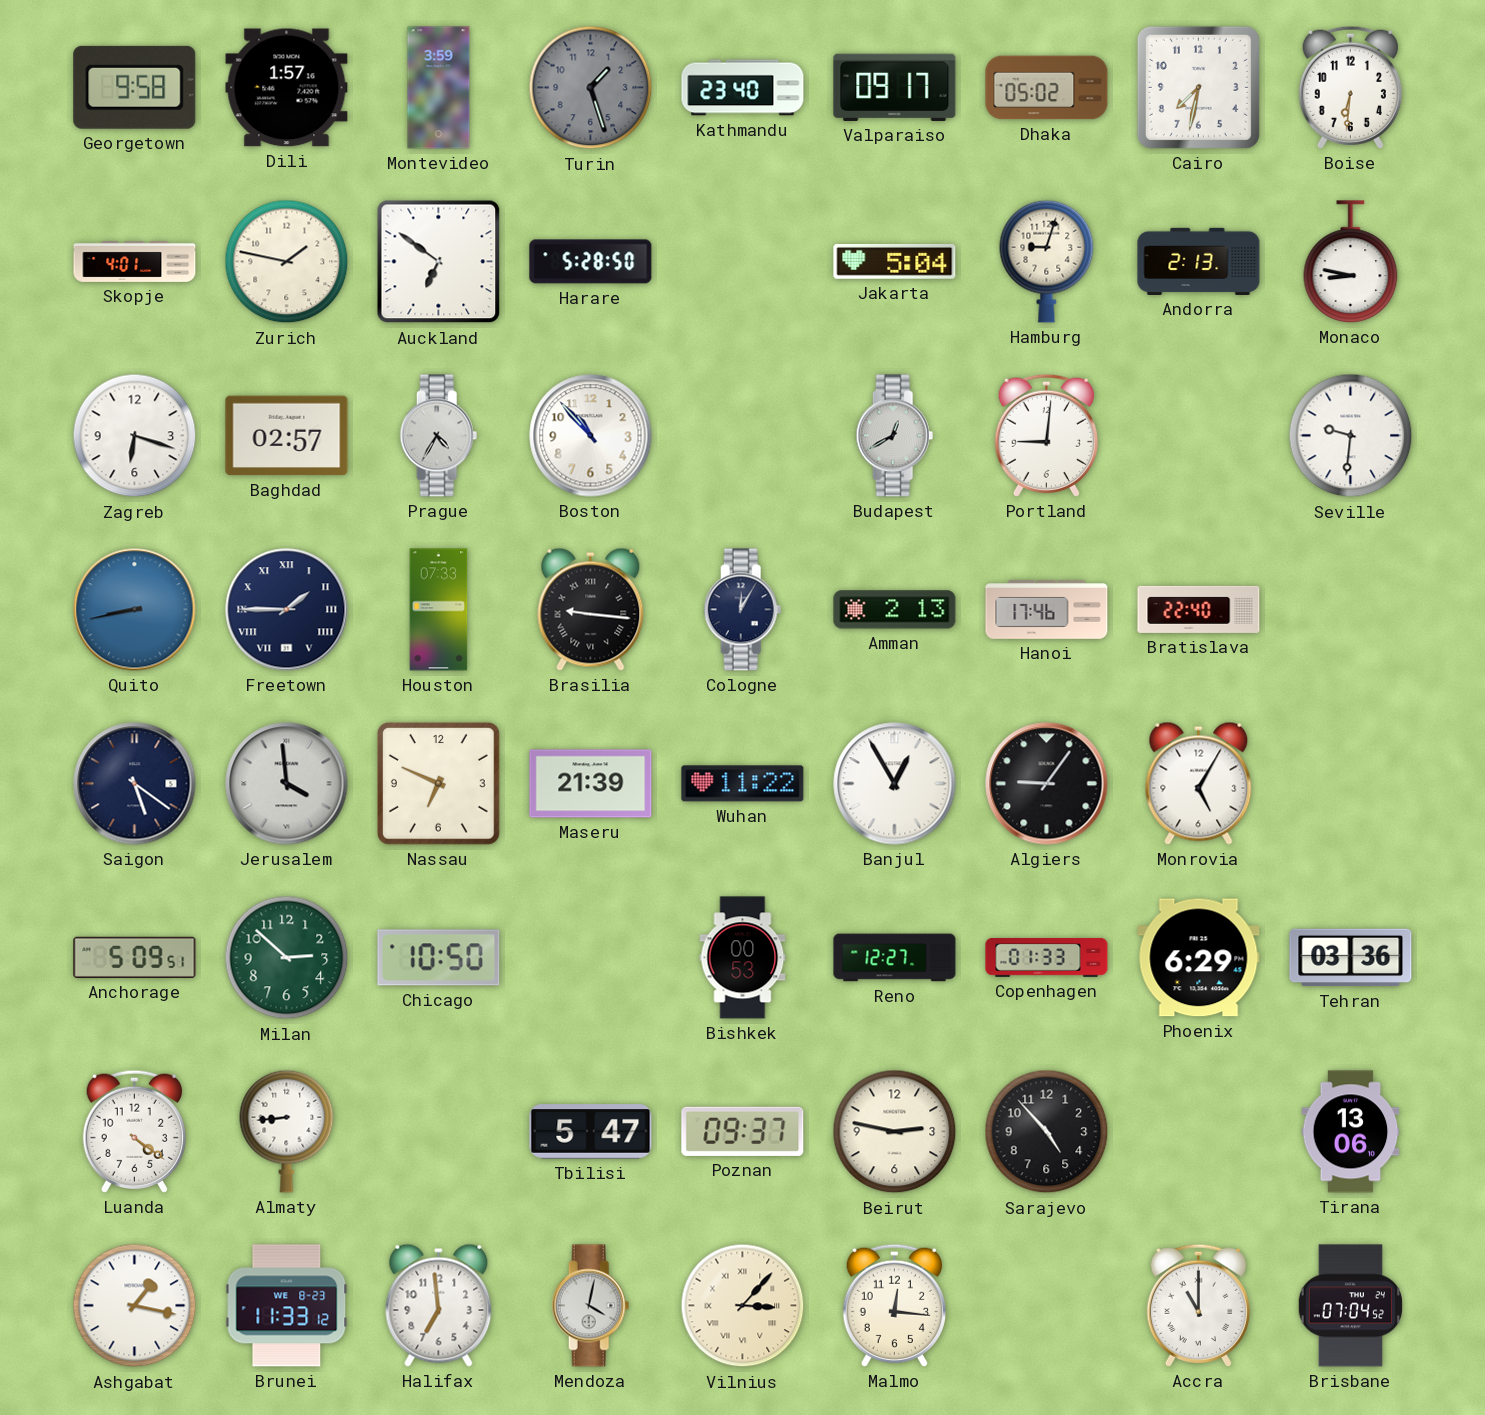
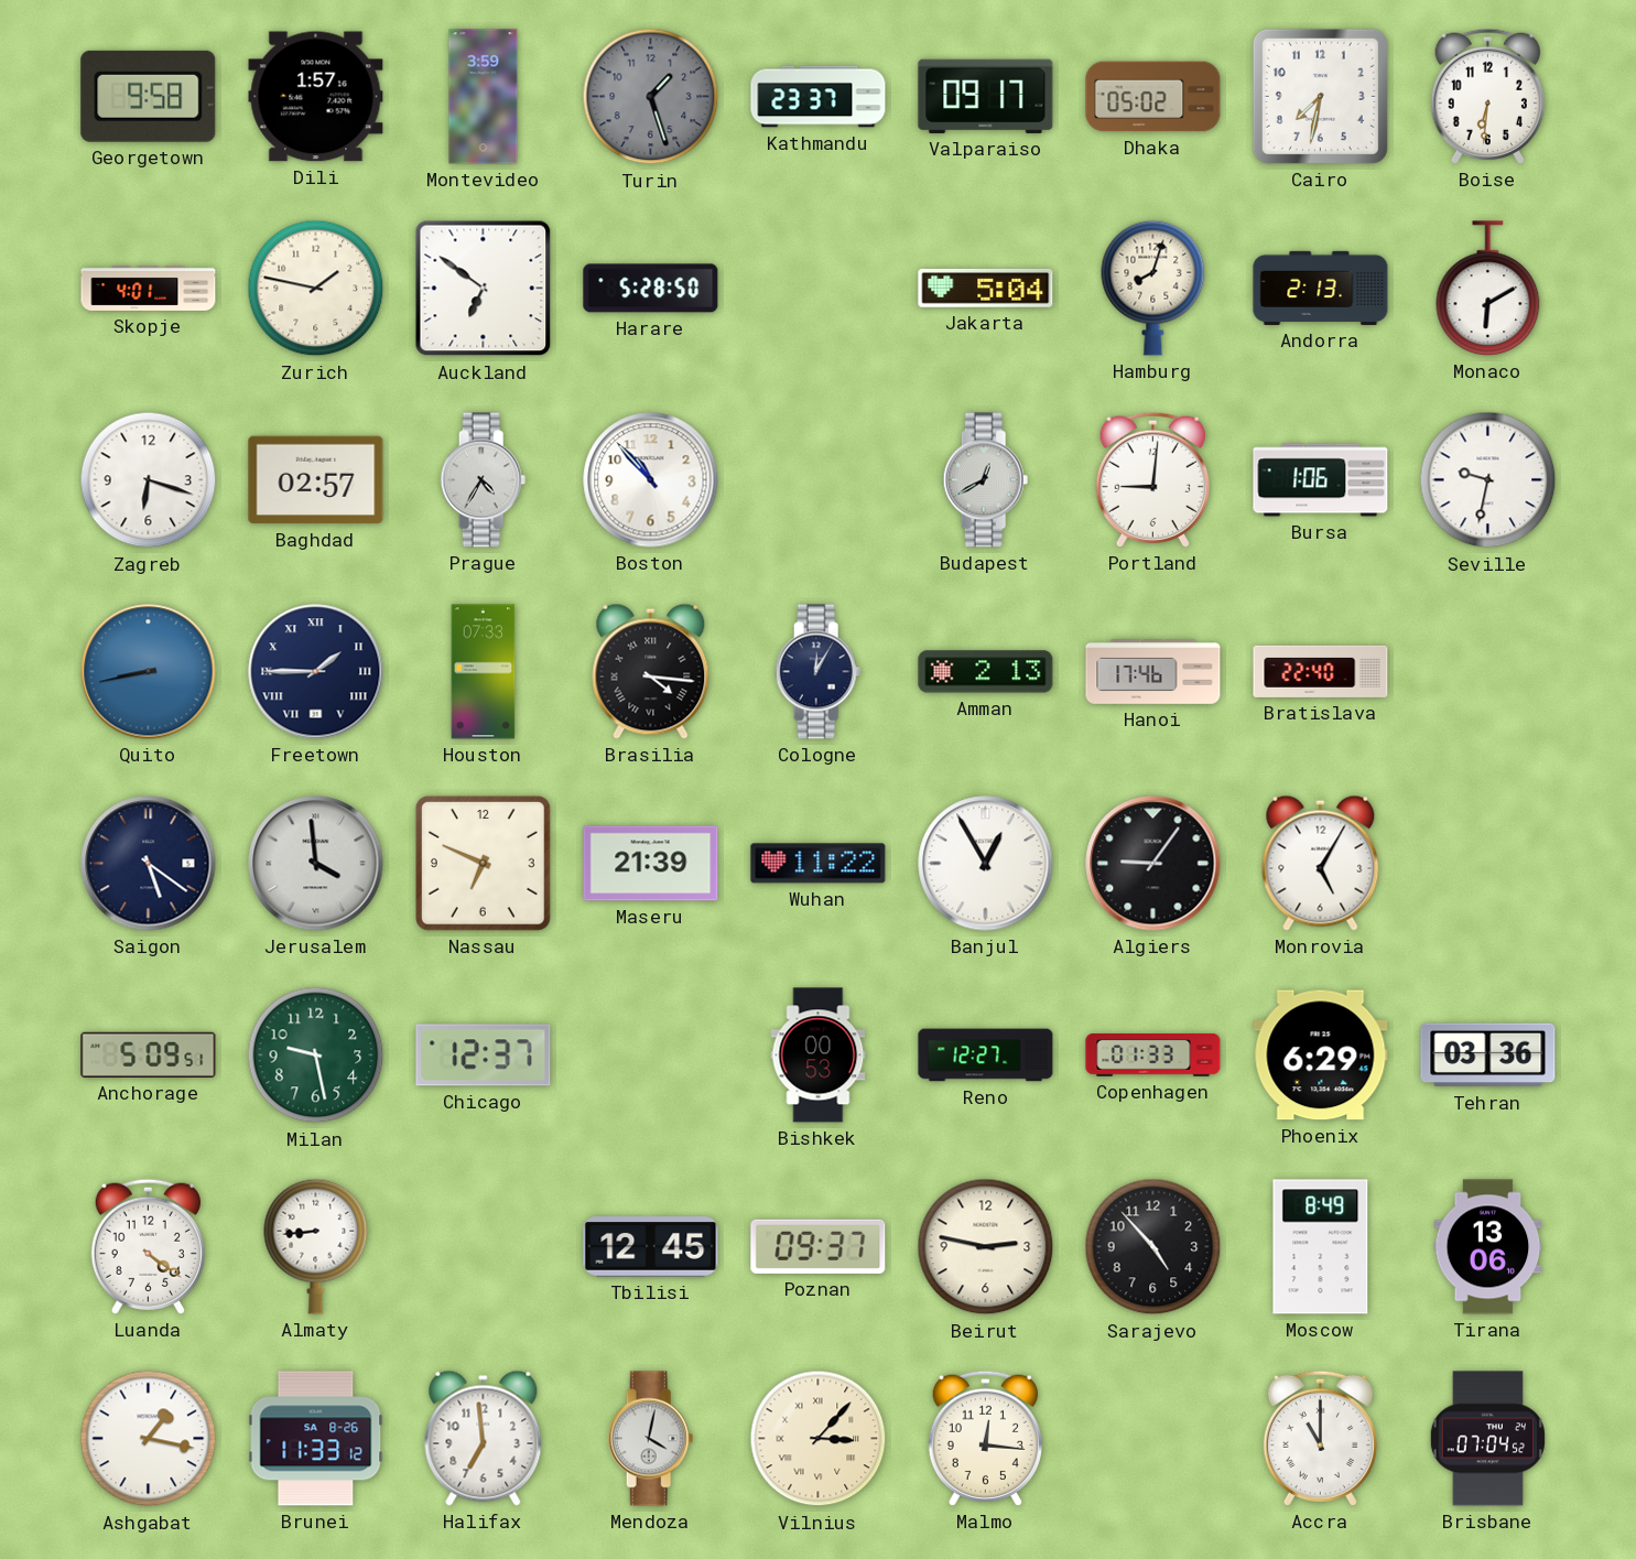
Kathmandu: 23:40 -> 23:37
Hamburg: 9:03 -> 8:03
Monaco: 8:47 -> 6:10
Bursa: none -> 1:06
Seville: 9:31 -> 9:32
Brasilia: 9:16 -> 4:16
Milan: 2:52 -> 9:28
Chicago: 10:50 -> 12:37
Tbilisi: 5:47 -> 12:45
Moscow: none -> 8:49
Brunei date: WE 8-23 -> SA 8-26
